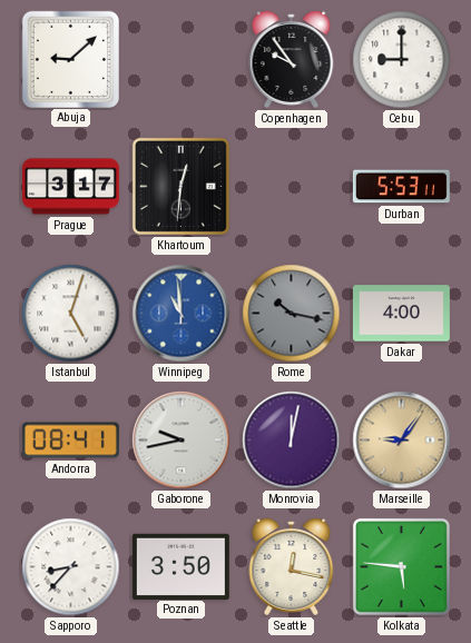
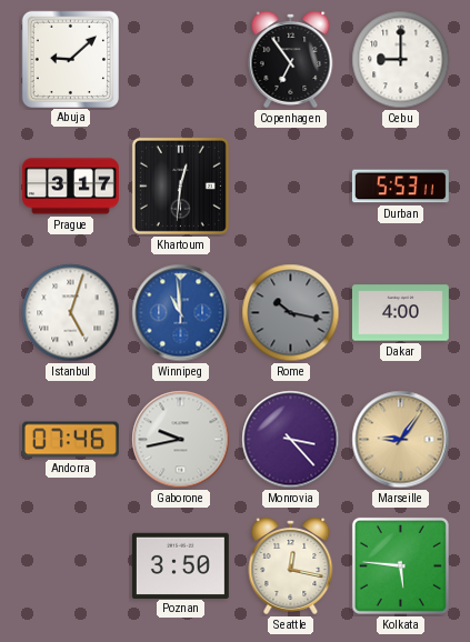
Copenhagen: 9:54 -> 6:54
Andorra: 08:41 -> 07:46
Monrovia: 12:02 -> 3:23
Sapporo: 8:37 -> none
